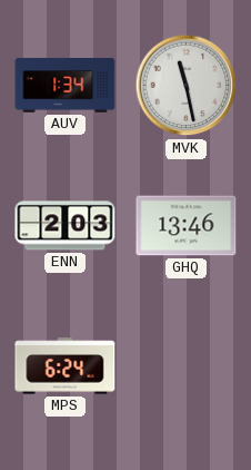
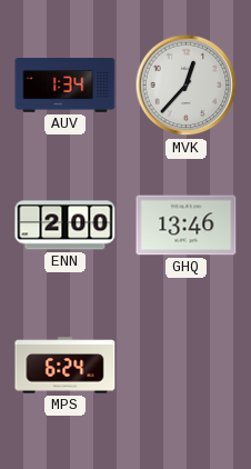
MVK: 11:28 -> 12:37
ENN: 2:03 -> 2:00
